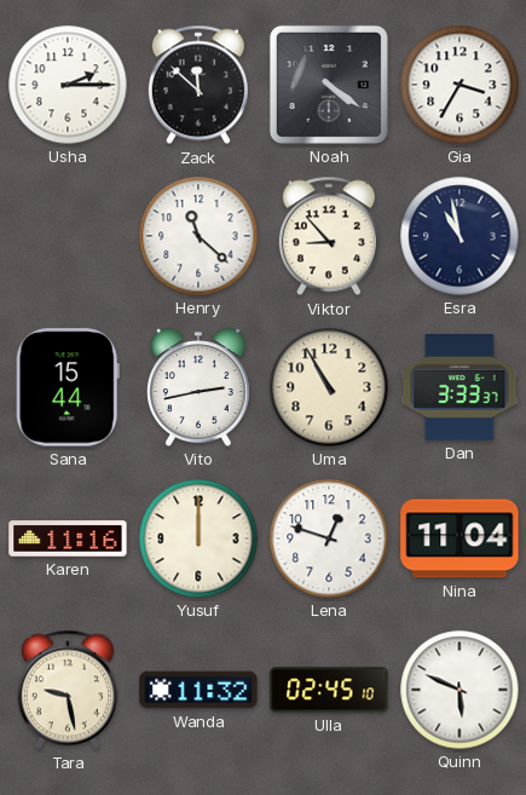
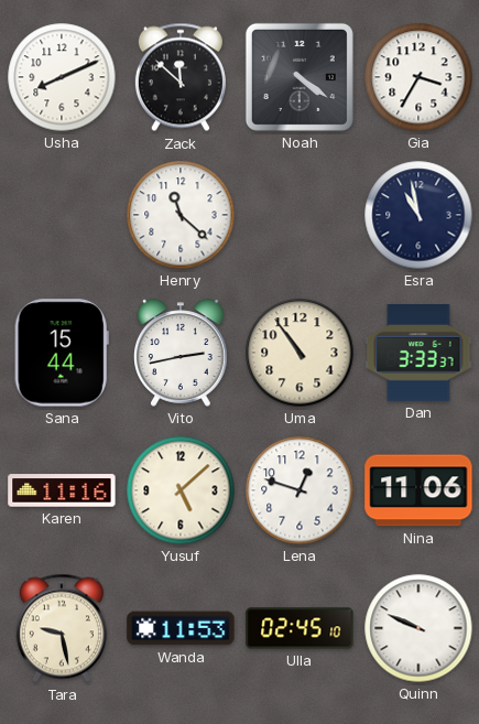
Usha: 2:15 -> 8:11
Viktor: 8:53 -> none
Uma: 10:55 -> 10:54
Yusuf: 12:00 -> 5:08
Nina: 11:04 -> 11:06
Wanda: 11:32 -> 11:53
Quinn: 5:49 -> 9:49
